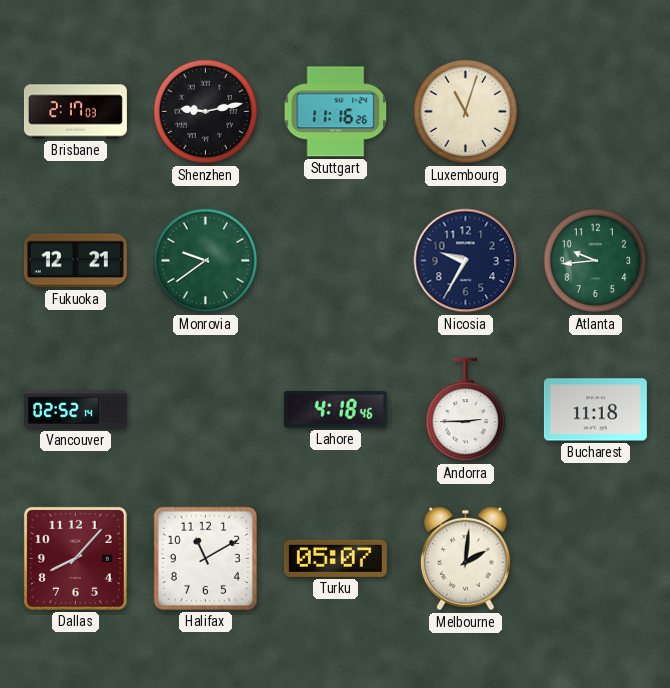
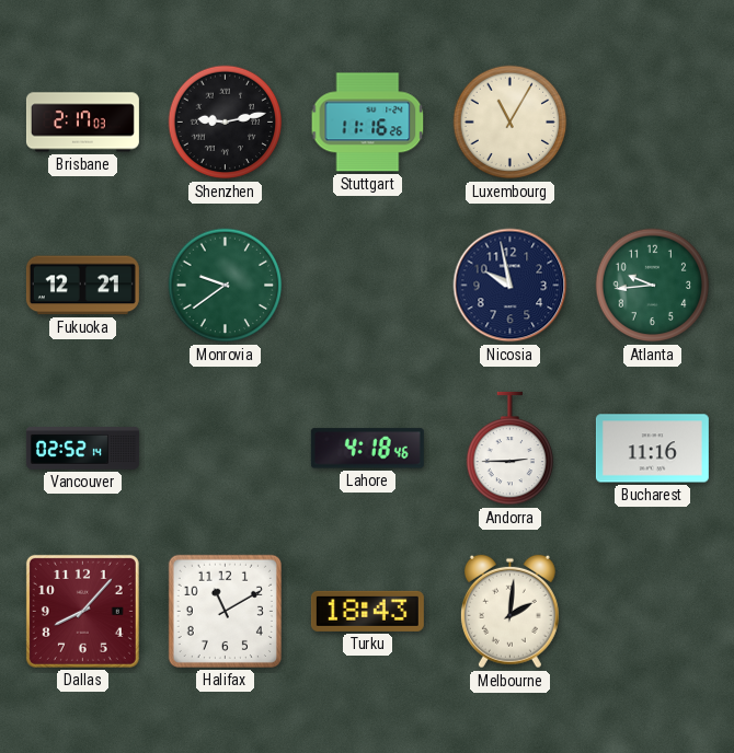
Luxembourg: 11:03 -> 11:05
Nicosia: 9:35 -> 9:58
Bucharest: 11:18 -> 11:16
Turku: 05:07 -> 18:43
